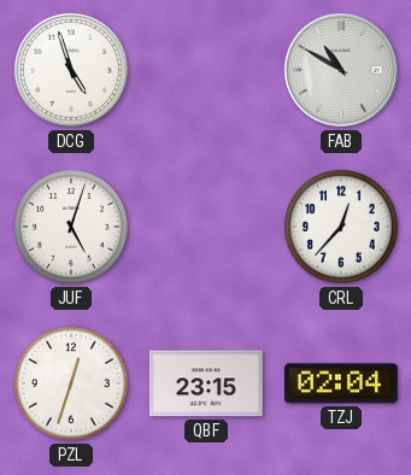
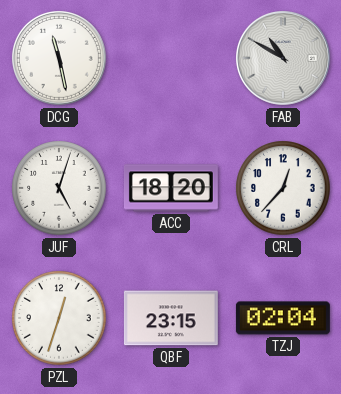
DCG: 4:57 -> 11:28
ACC: none -> 18:20
